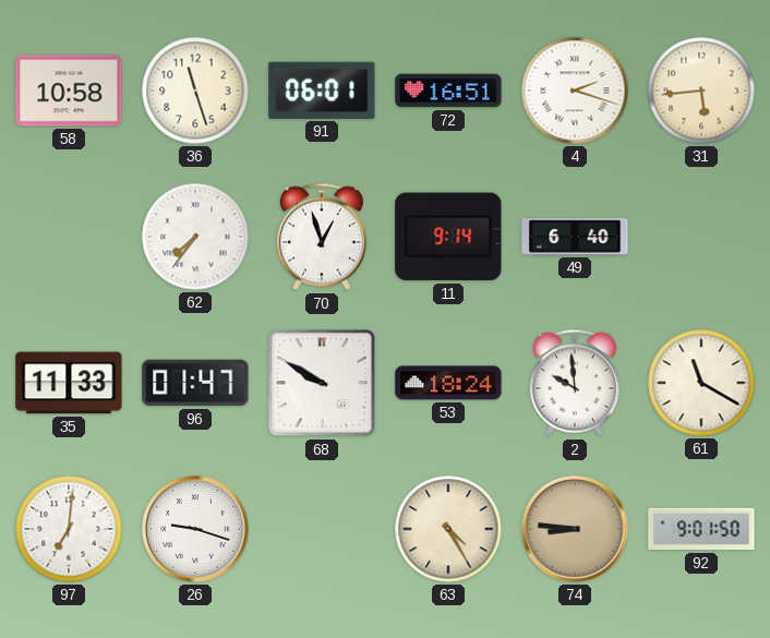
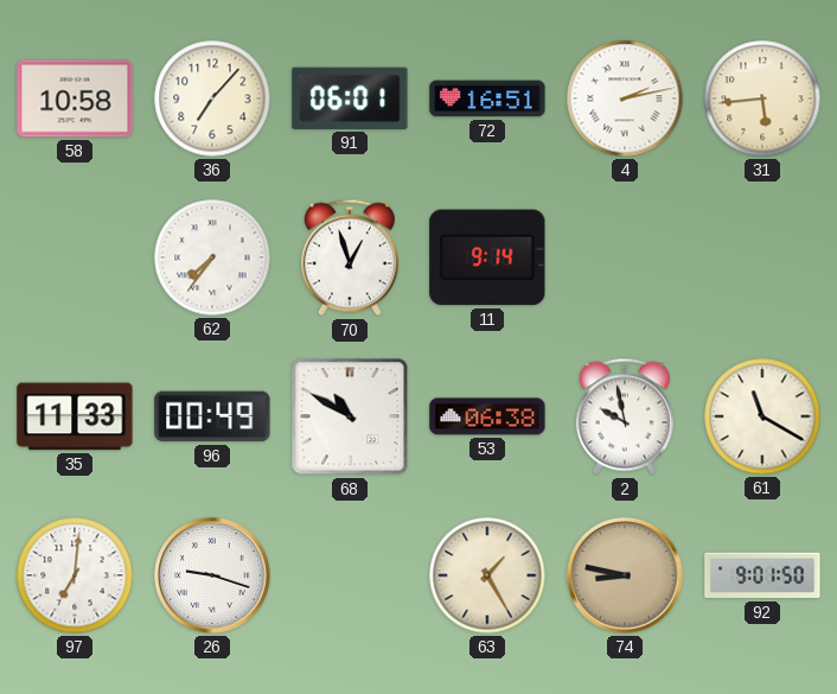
36: 11:27 -> 7:07
4: 2:18 -> 2:13
49: 6:40 -> none
96: 01:47 -> 00:49
68: 9:50 -> 10:50
53: 18:24 -> 06:38
2: 9:59 -> 9:58
63: 4:25 -> 1:25
74: 8:46 -> 8:47
